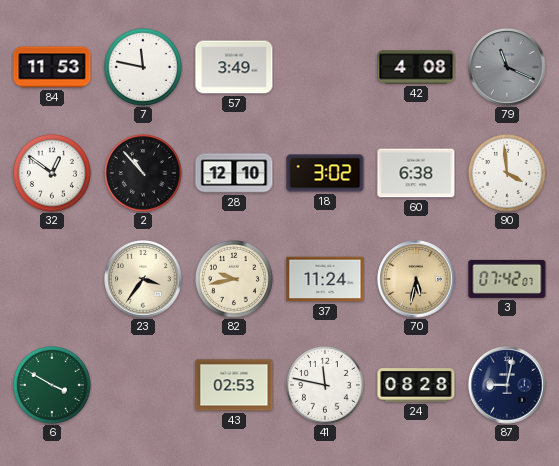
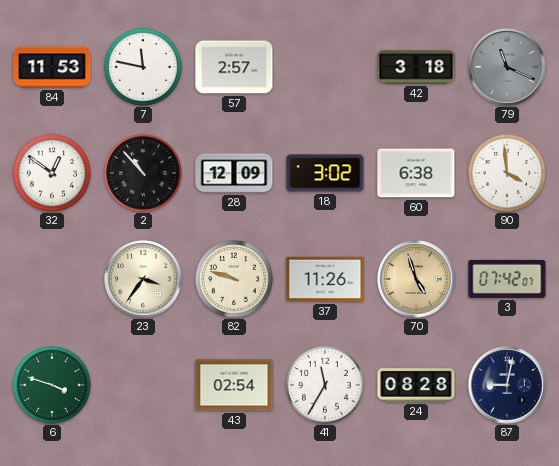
57: 3:49 -> 2:57
42: 4:08 -> 3:18
28: 12:10 -> 12:09
82: 9:43 -> 9:48
37: 11:24 -> 11:26
70: 5:32 -> 4:57
6: 3:50 -> 3:48
43: 02:53 -> 02:54
41: 11:47 -> 11:35
